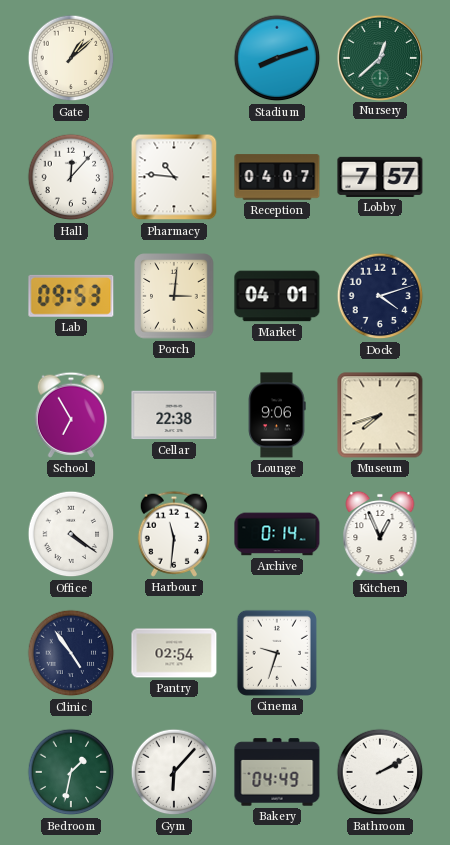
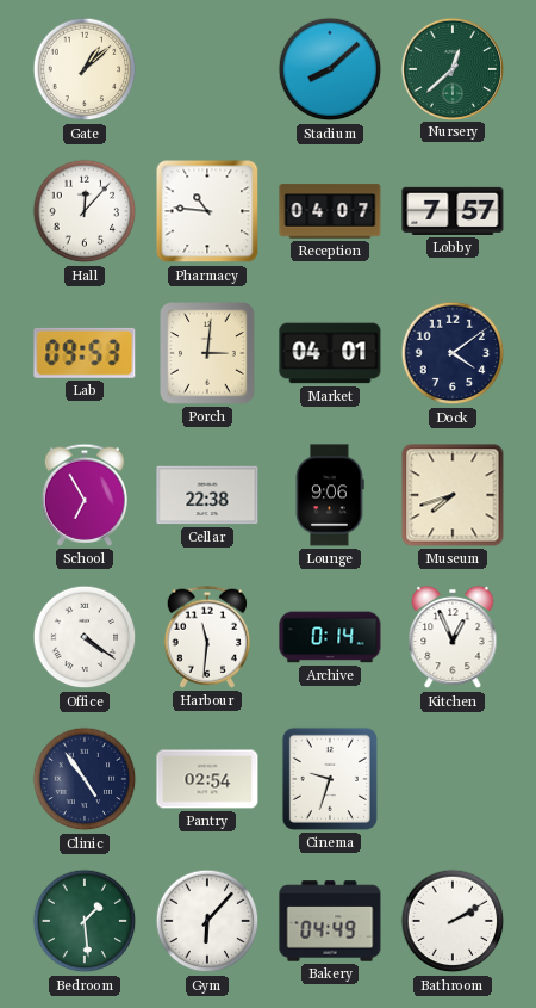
Stadium: 8:12 -> 8:08
Dock: 4:12 -> 4:09
Bedroom: 1:32 -> 1:29
